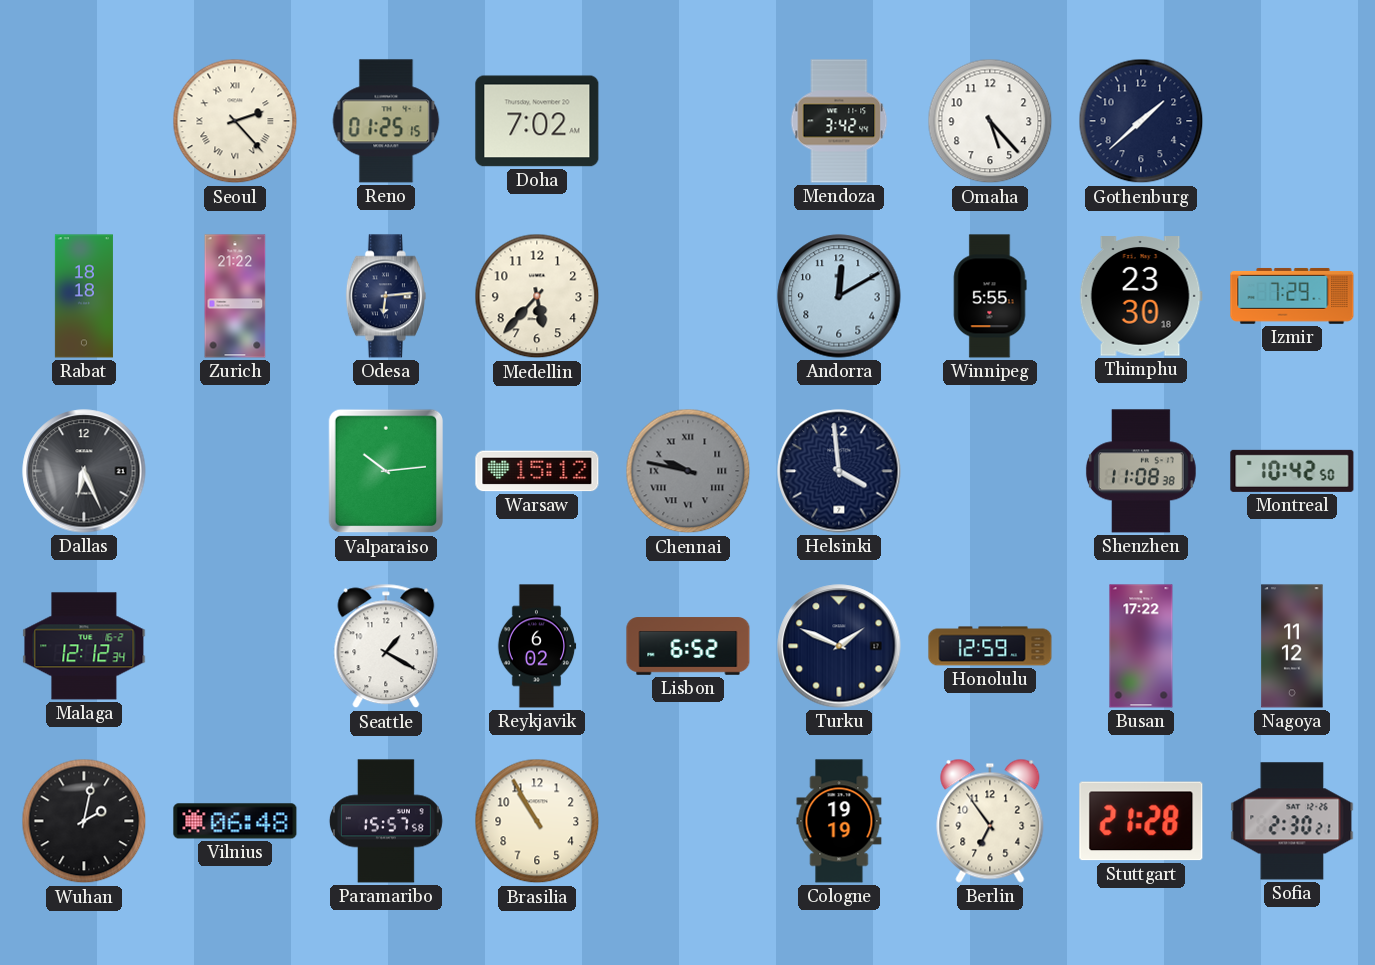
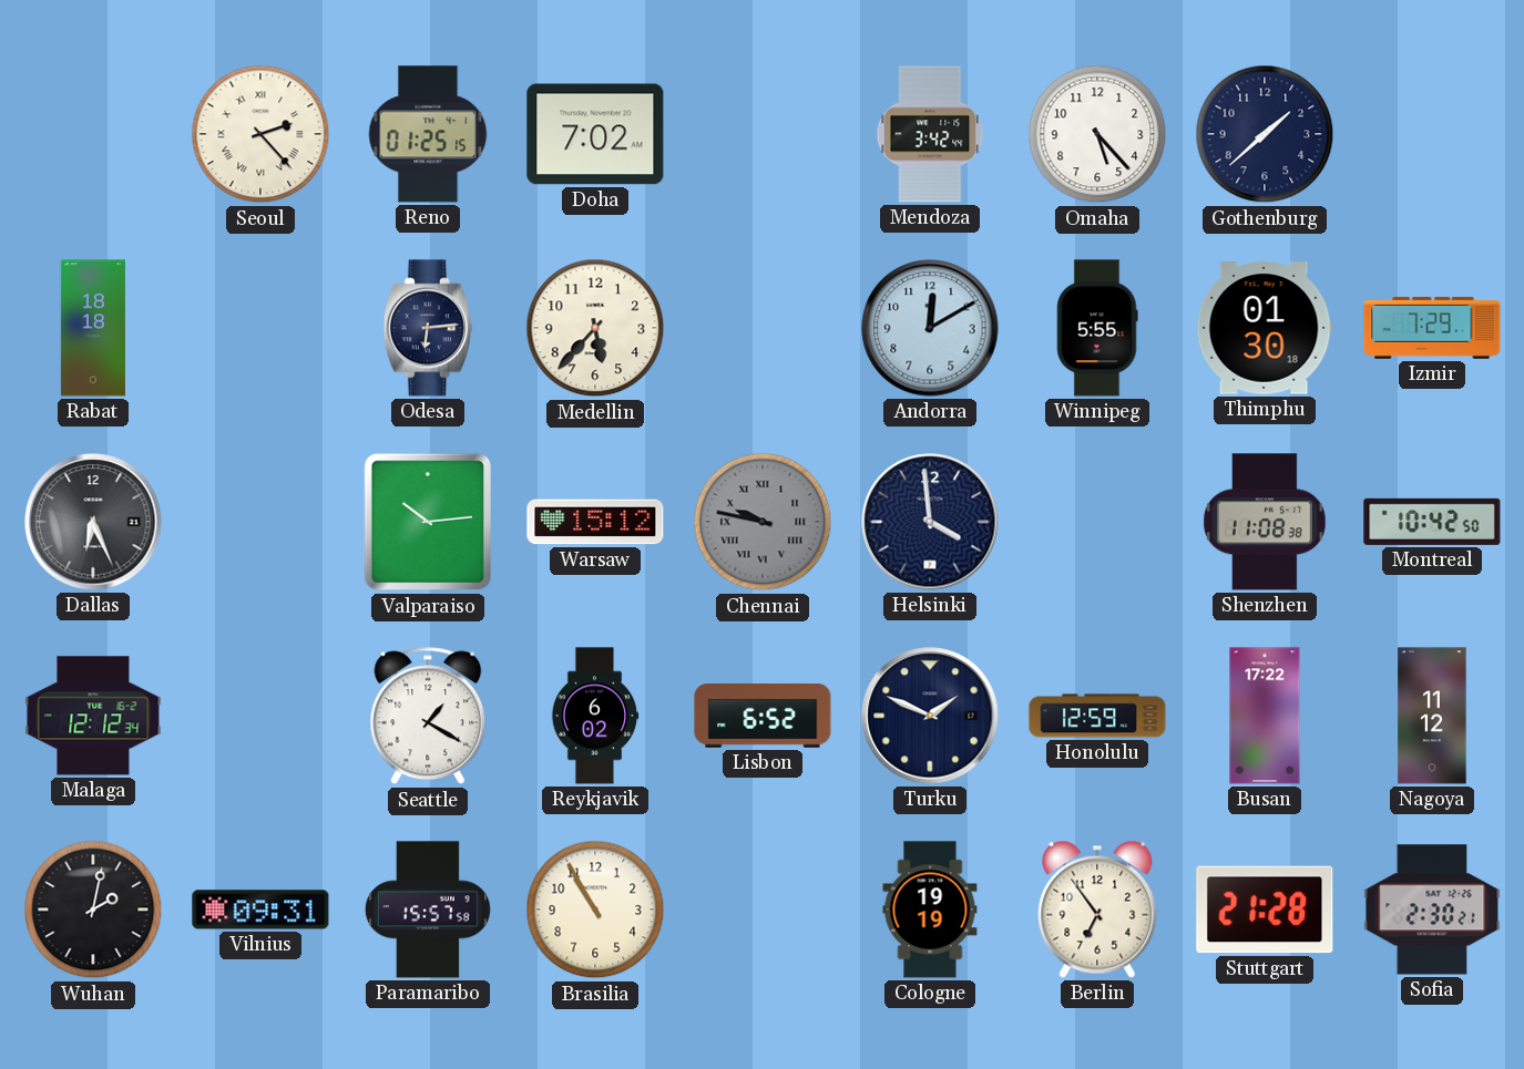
Zurich: 21:22 -> none
Thimphu: 23:30 -> 01:30
Vilnius: 06:48 -> 09:31
